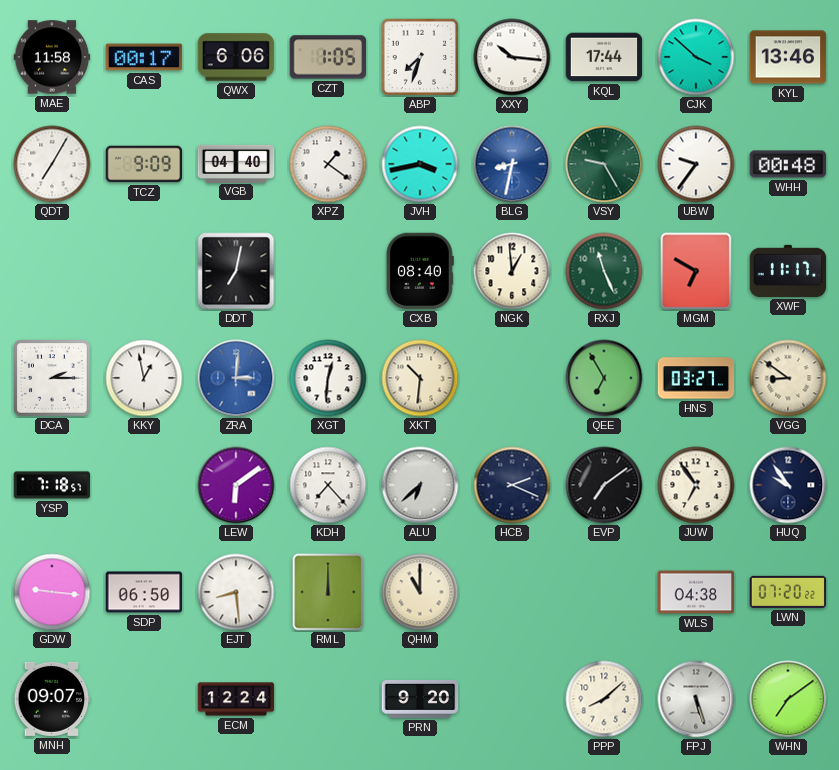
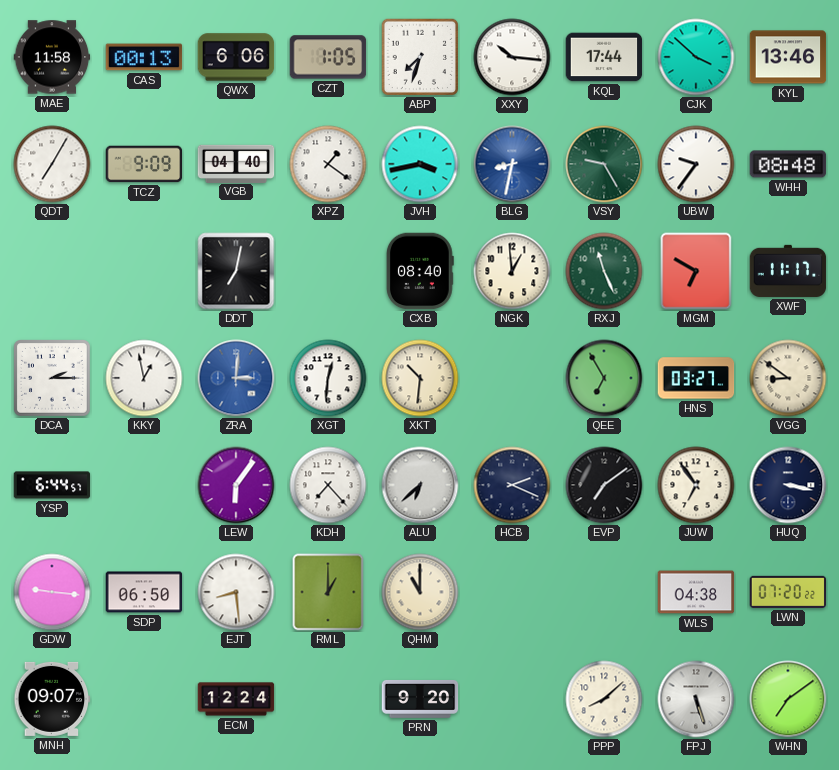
CAS: 00:17 -> 00:13
WHH: 00:48 -> 08:48
YSP: 7:18 -> 6:44
LEW: 6:09 -> 6:06
HUQ: 9:54 -> 3:17
RML: 12:00 -> 1:00
